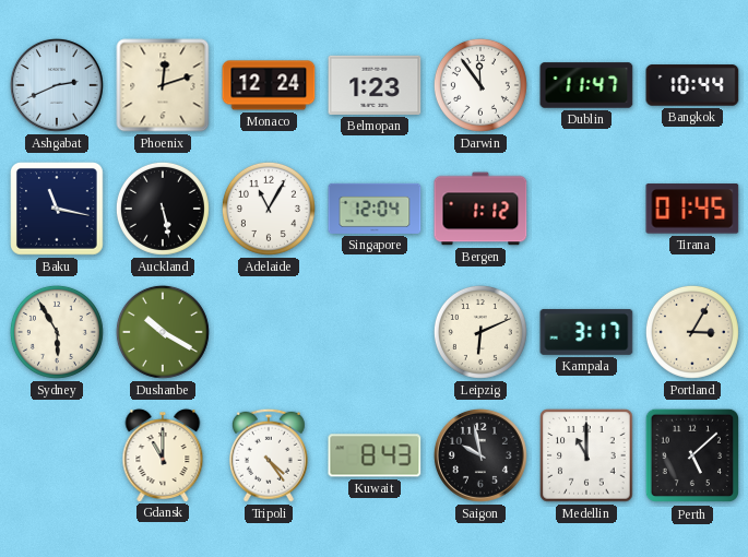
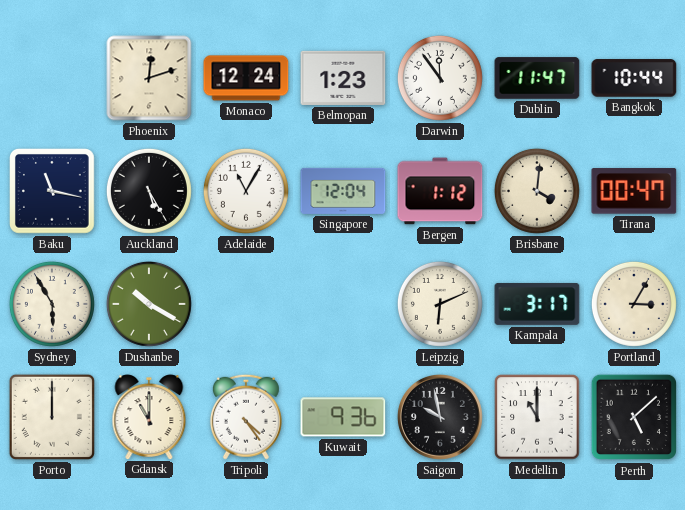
Ashgabat: 2:41 -> none
Auckland: 5:28 -> 5:25
Brisbane: none -> 4:01
Tirana: 01:45 -> 00:47
Porto: none -> 12:00
Kuwait: 8:43 -> 9:36
